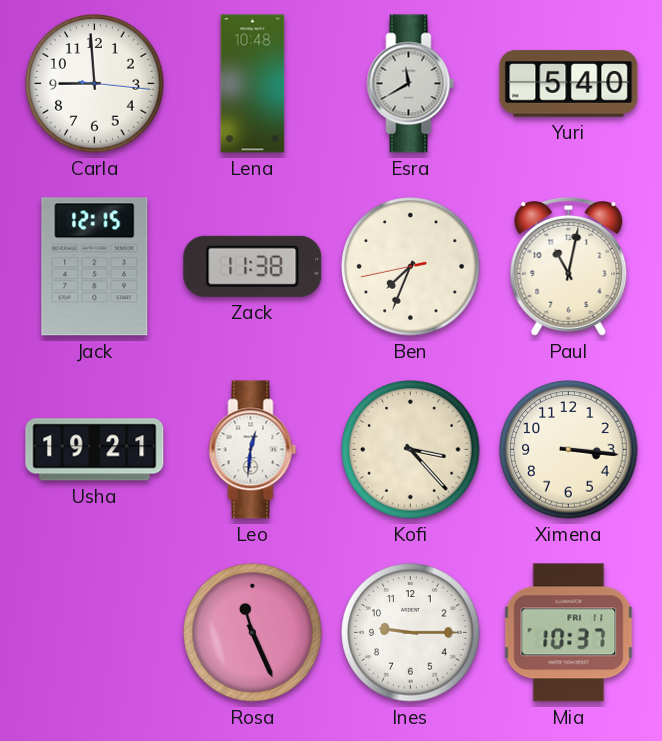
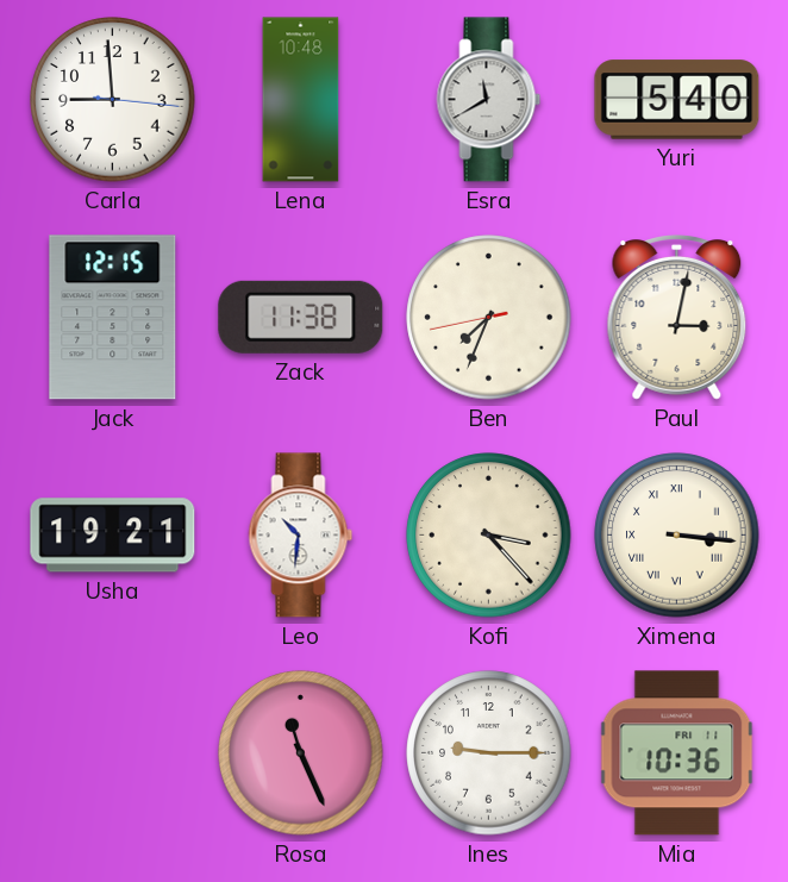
Paul: 11:02 -> 3:02
Leo: 12:31 -> 10:31
Ximena numerals: Arabic -> Roman
Mia: 10:37 -> 10:36
